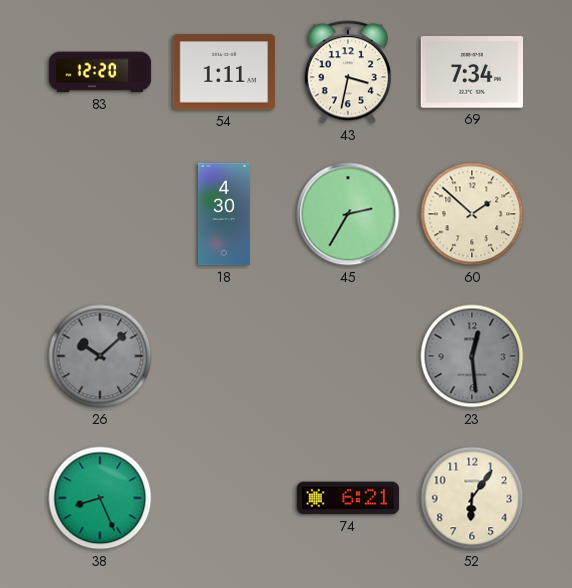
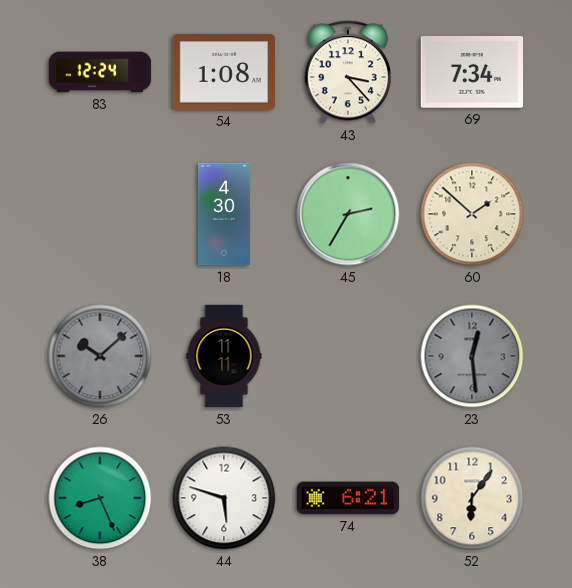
83: 12:20 -> 12:24
54: 1:11 -> 1:08
43: 3:32 -> 3:23
53: none -> 11:11
44: none -> 5:48
